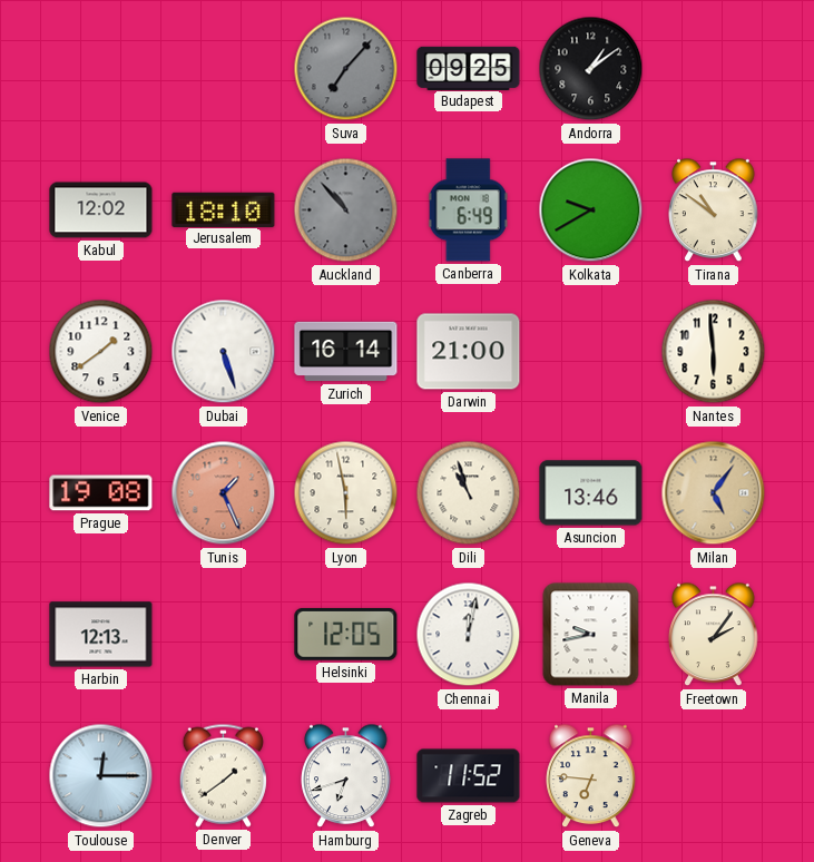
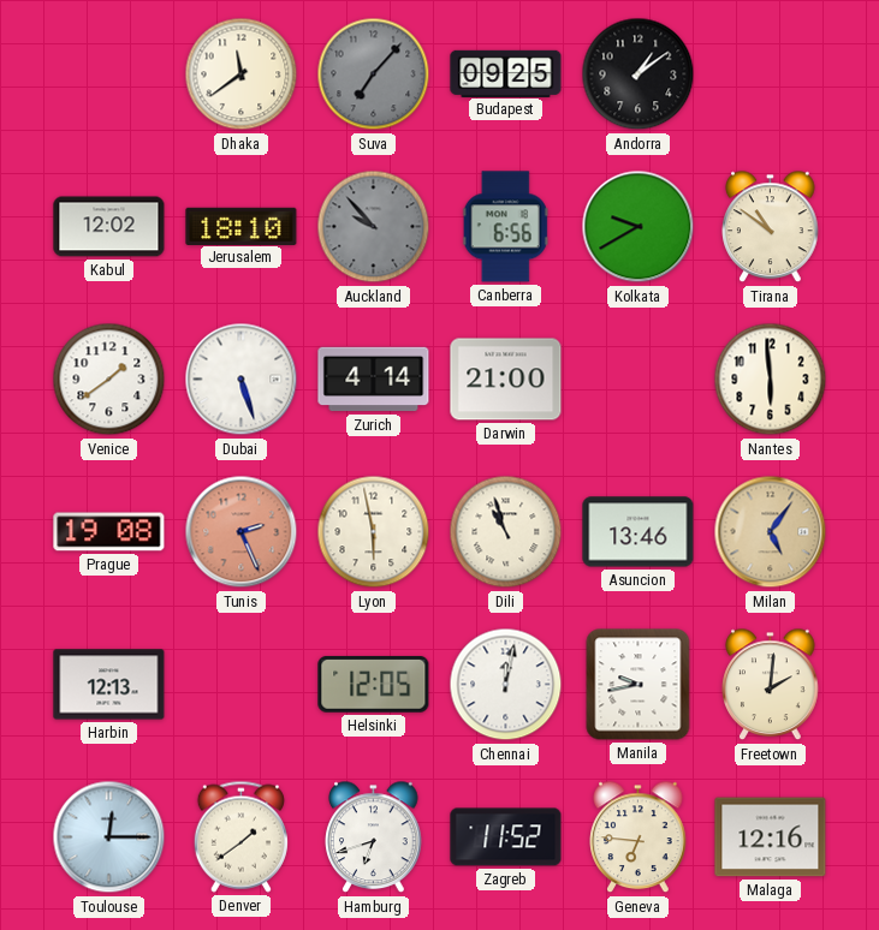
Dhaka: none -> 11:39
Auckland: 10:53 -> 9:53
Canberra: 6:49 -> 6:56
Zurich: 16:14 -> 4:14
Tunis: 1:26 -> 2:26
Freetown: 2:06 -> 2:01
Malaga: none -> 12:16
